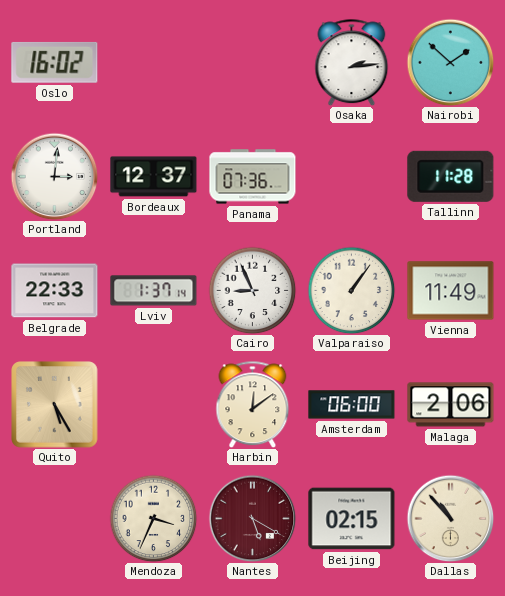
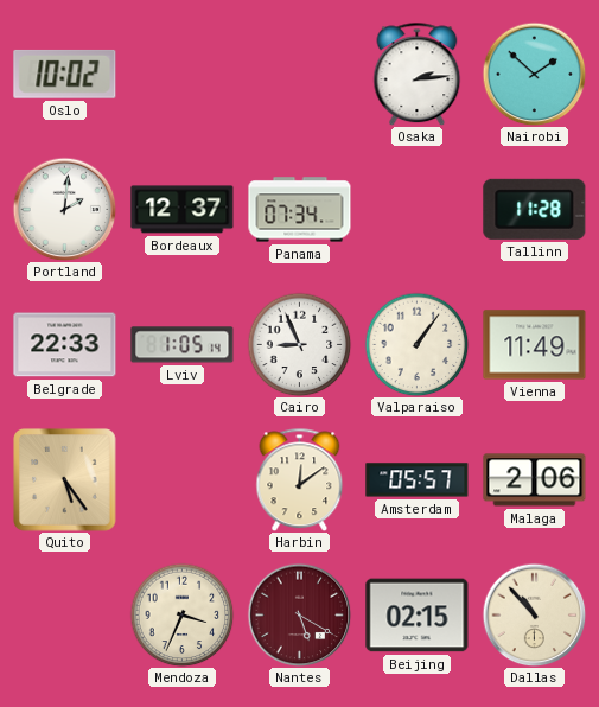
Oslo: 16:02 -> 10:02
Portland: 3:01 -> 2:01
Panama: 07:36 -> 07:34
Lviv: 1:37 -> 1:05
Quito: 5:25 -> 5:24
Amsterdam: 06:00 -> 05:57
